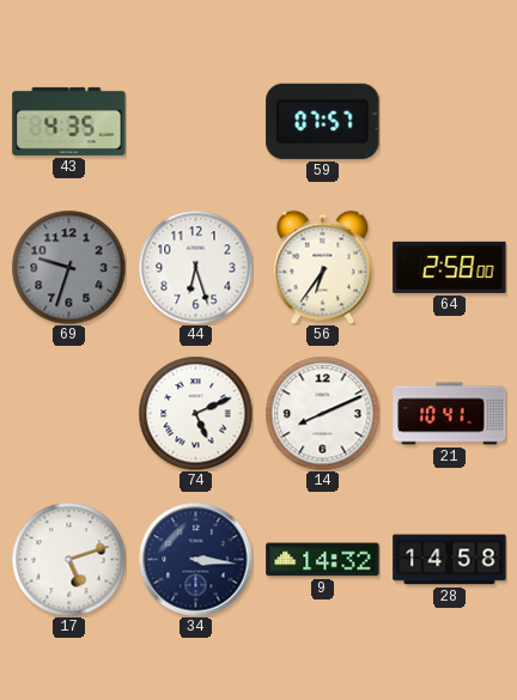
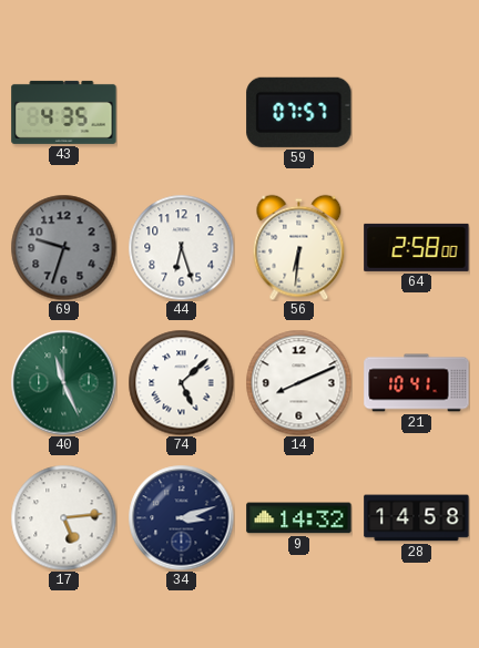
56: 6:36 -> 6:31
40: none -> 11:26
74: 5:11 -> 5:08
17: 5:12 -> 5:14
34: 3:16 -> 3:12
